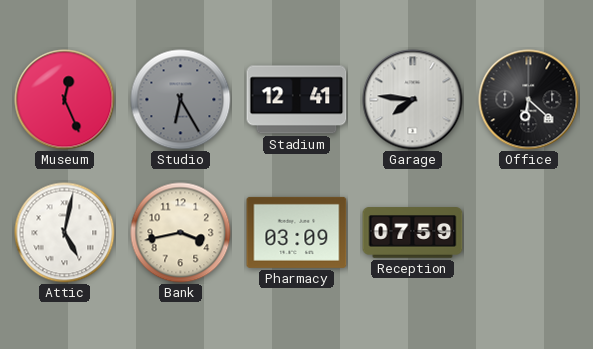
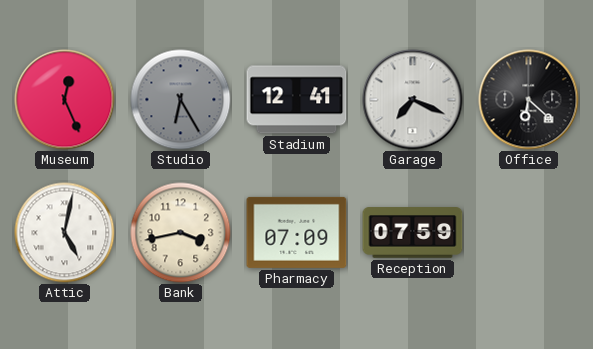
Garage: 7:46 -> 7:19
Pharmacy: 03:09 -> 07:09
